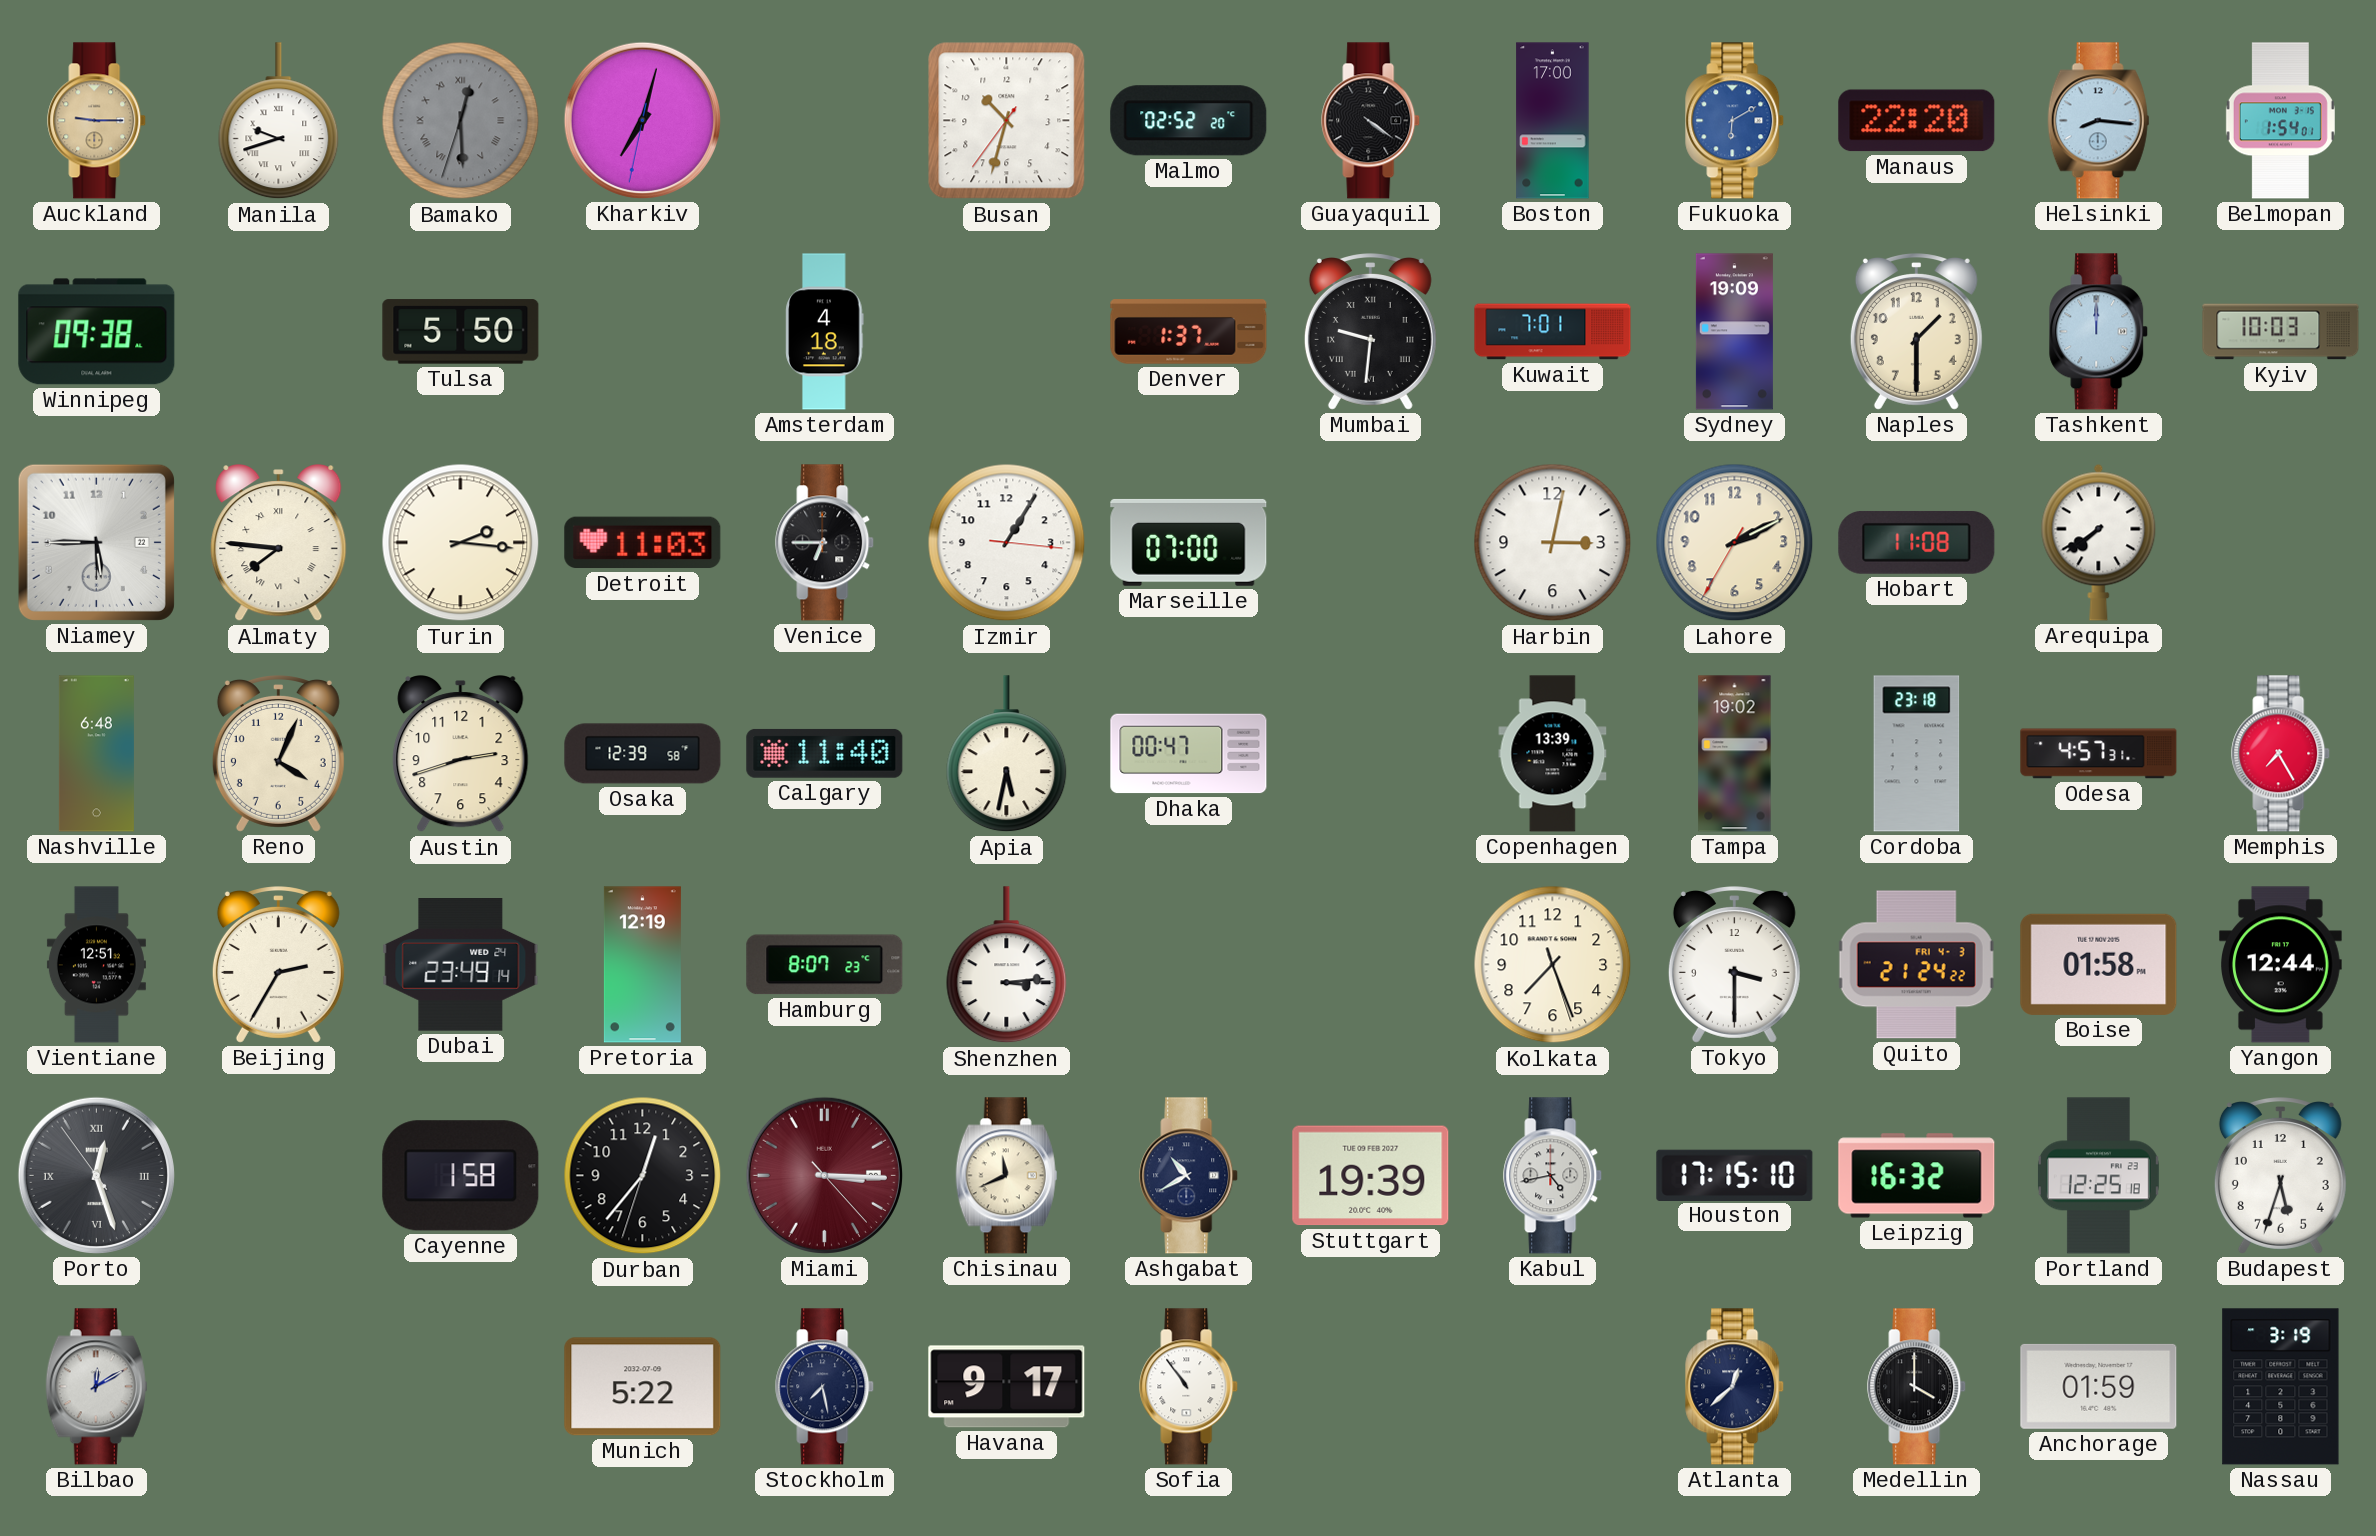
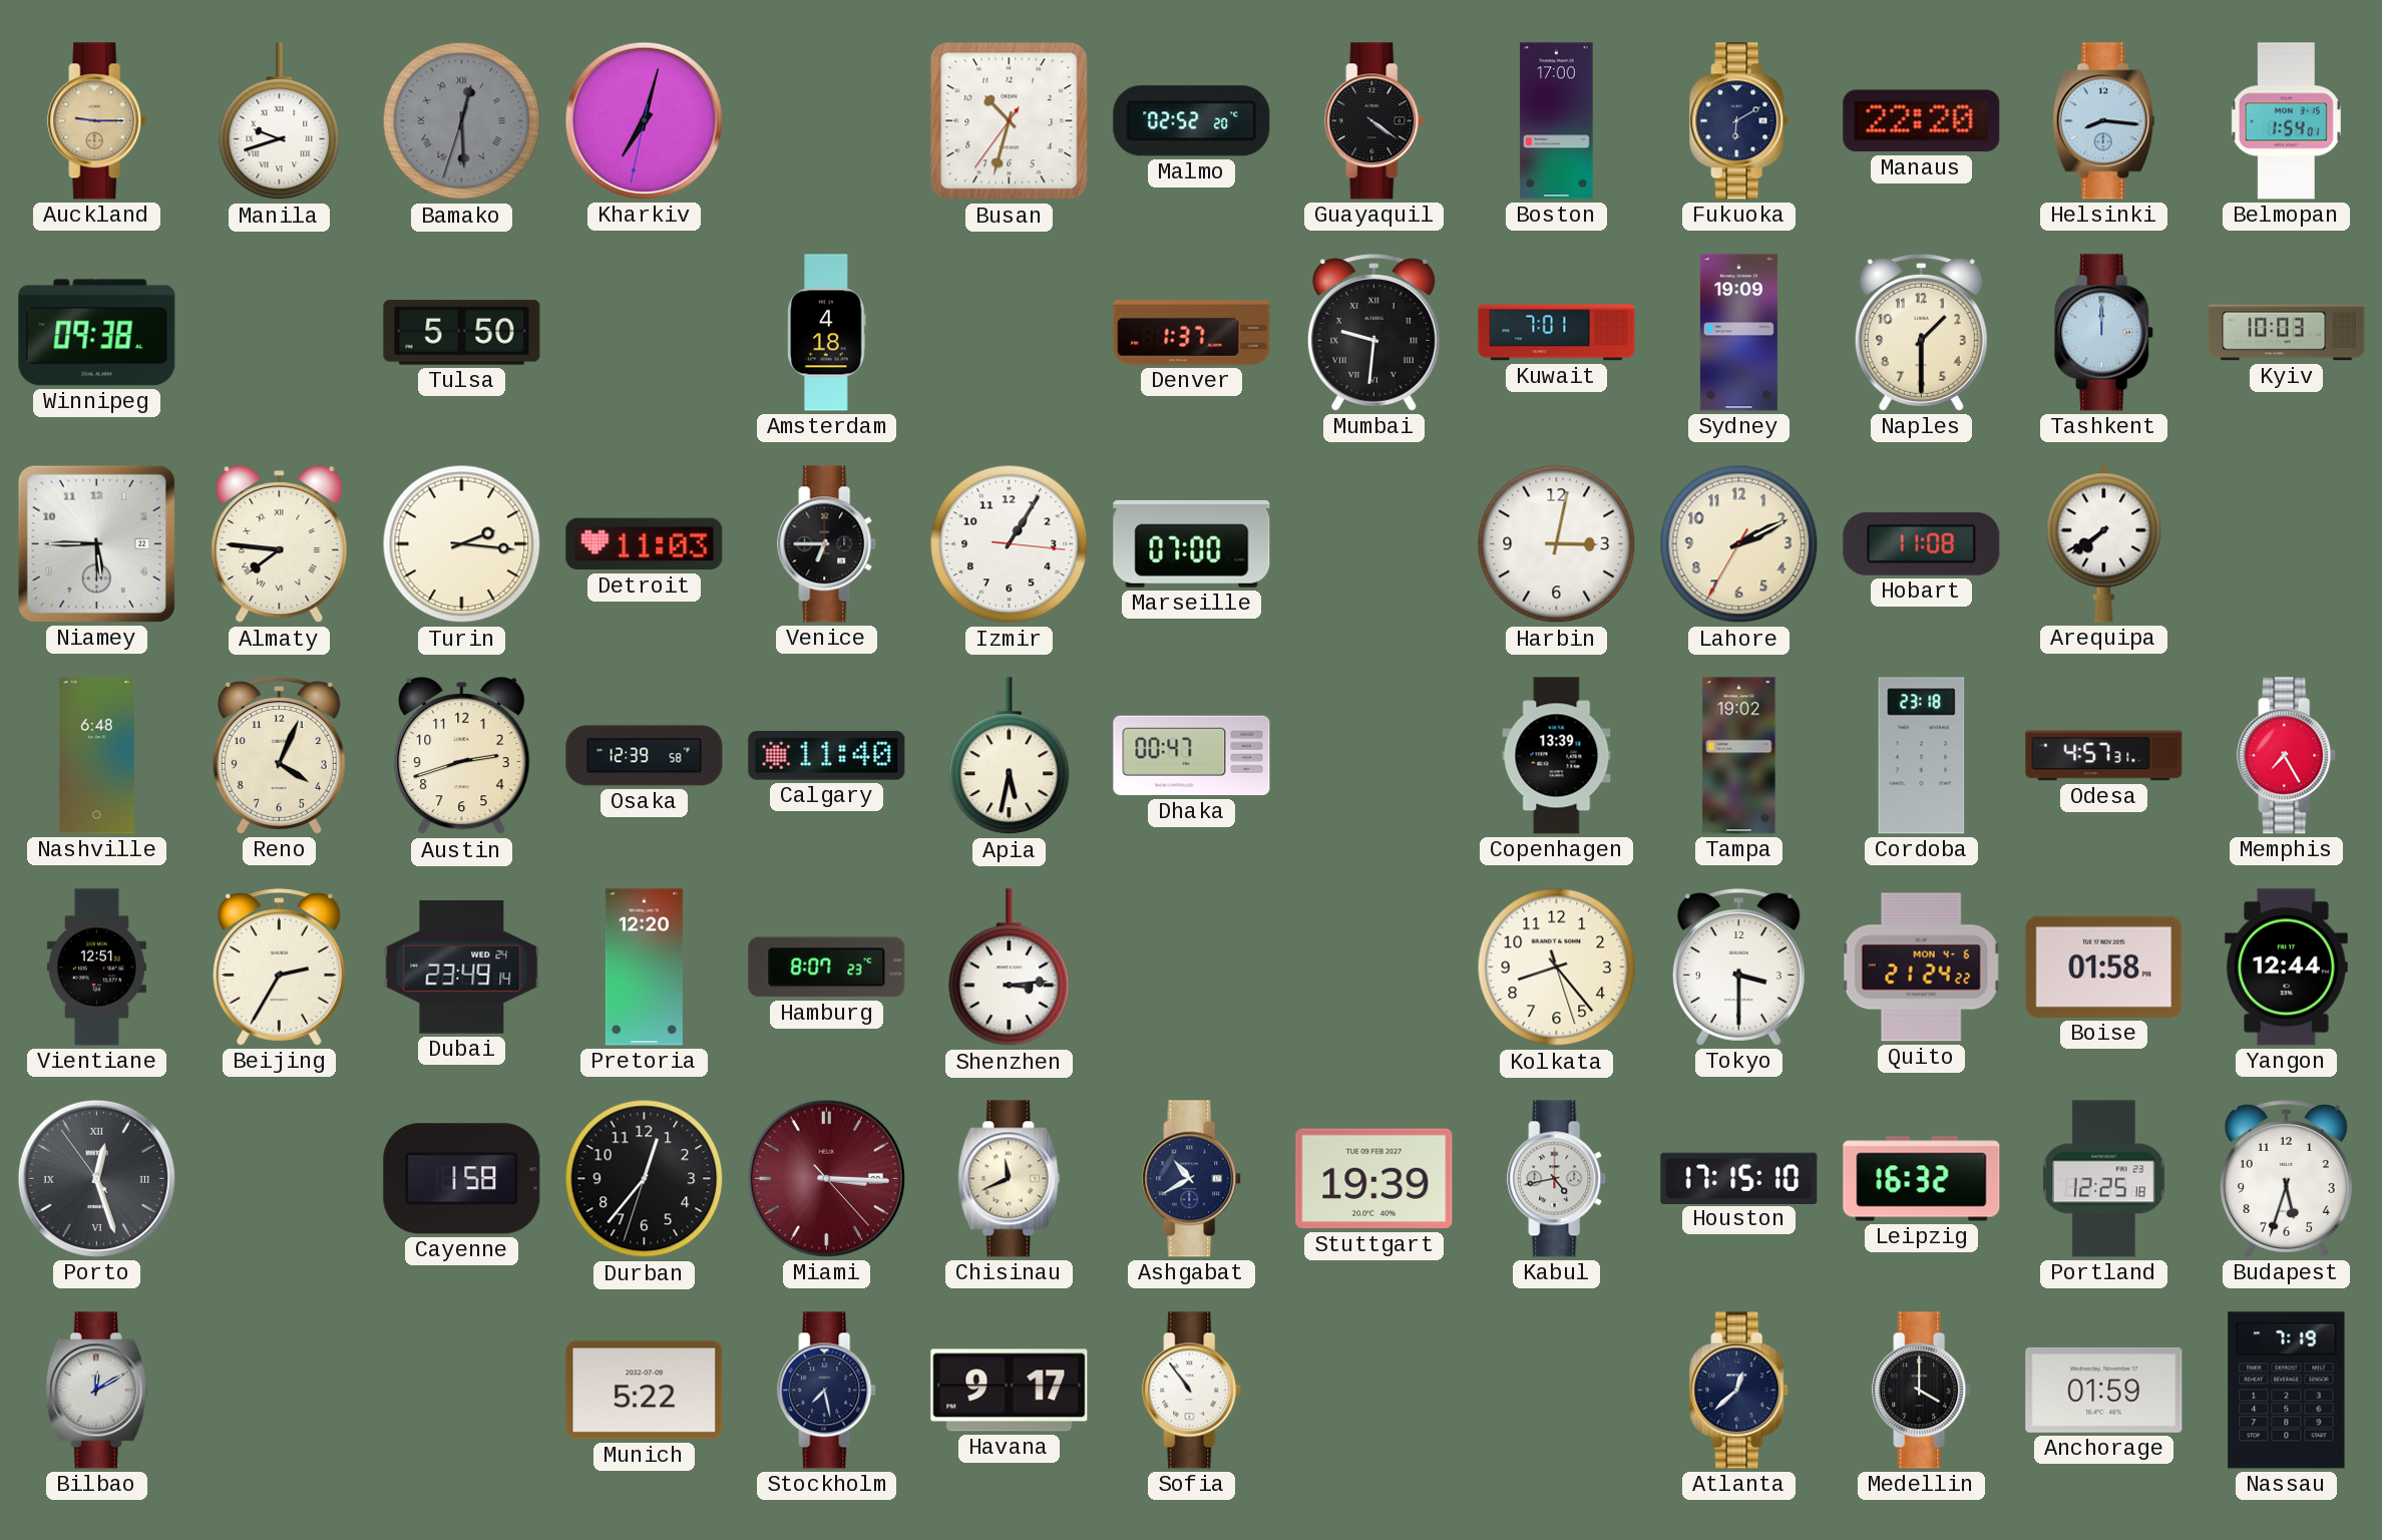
Fukuoka dial: blue -> navy
Pretoria: 12:19 -> 12:20
Kolkata: 7:26 -> 8:23
Quito date: FRI 4-3 -> MON 4-6
Nassau: 3:19 -> 7:19
